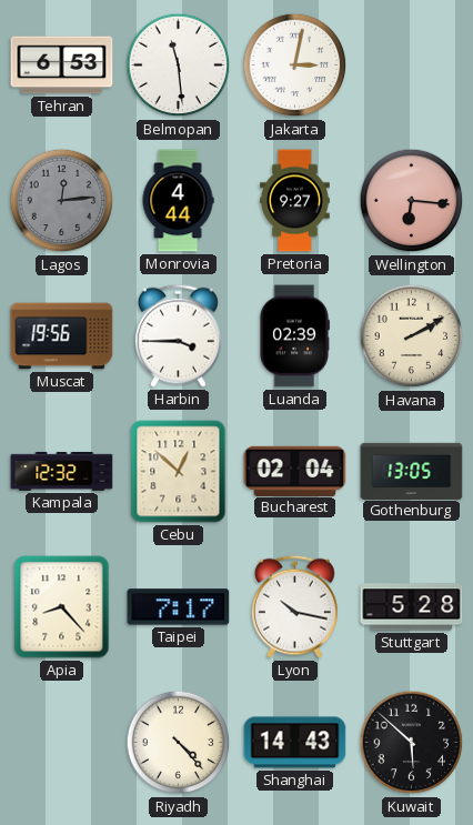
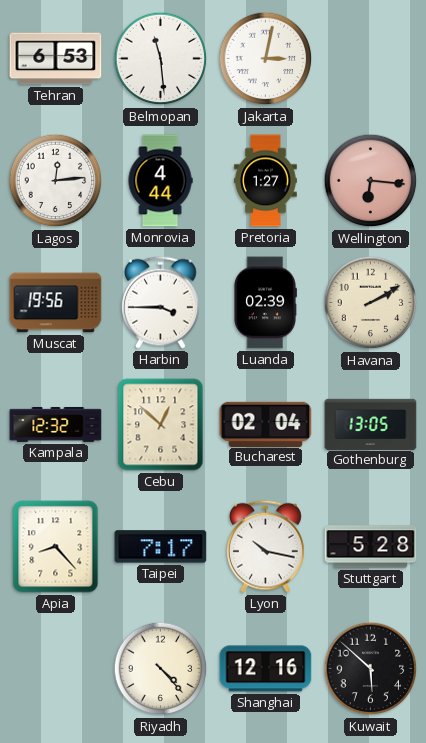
Lagos dial: grey -> white
Pretoria: 9:27 -> 1:27
Shanghai: 14:43 -> 12:16
